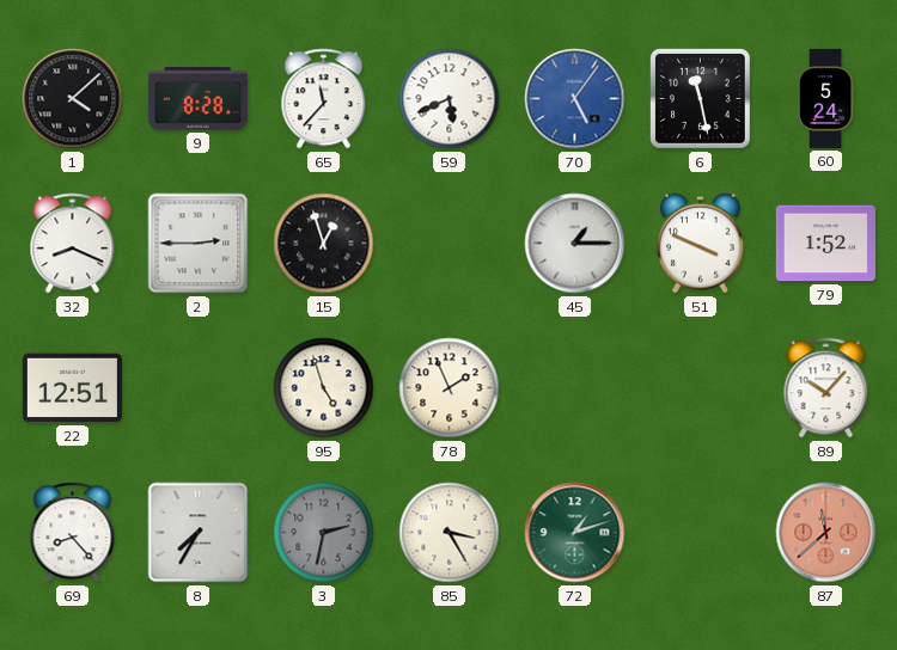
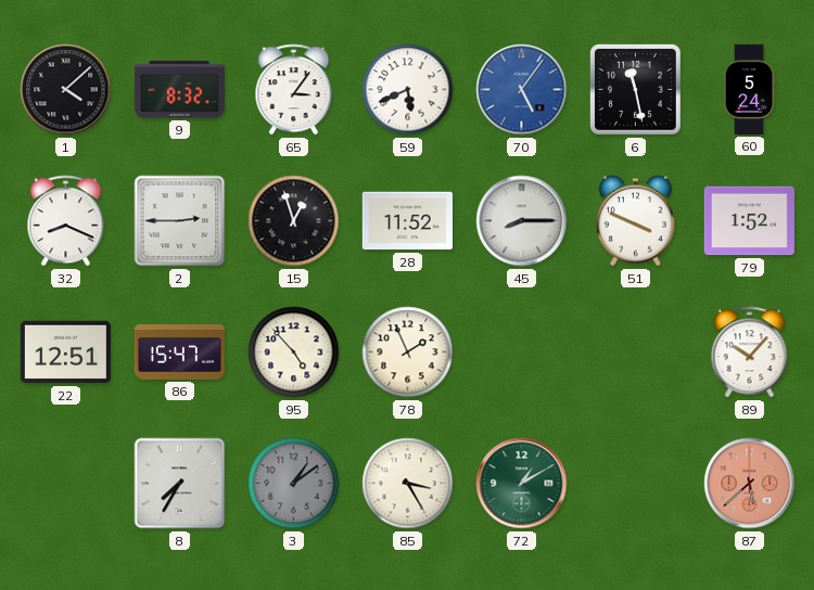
9: 8:28 -> 8:32
65: 11:37 -> 3:06
28: none -> 11:52
45: 1:15 -> 8:15
86: none -> 15:47
95: 4:57 -> 4:53
69: 8:23 -> none
3: 2:32 -> 1:09
72: 1:12 -> 1:10
87: 11:38 -> 5:38
